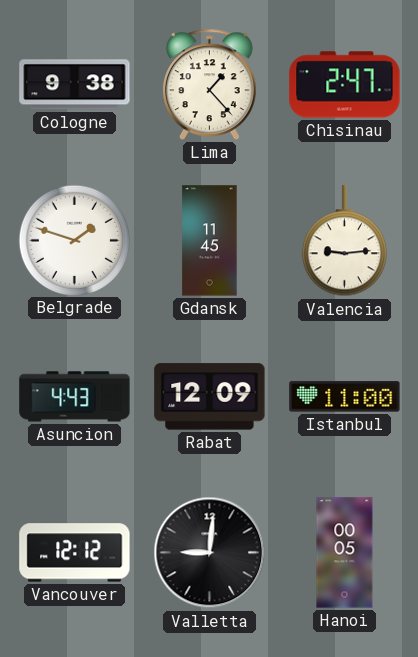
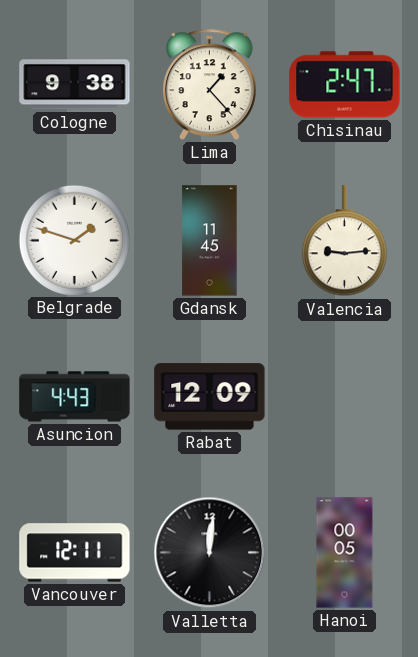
Istanbul: 11:00 -> none
Vancouver: 12:12 -> 12:11
Valletta: 9:01 -> 12:01
